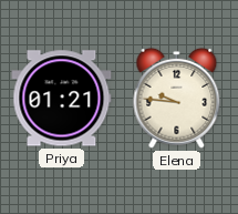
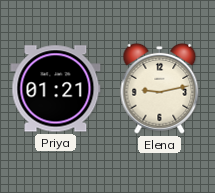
Elena: 9:46 -> 9:13
